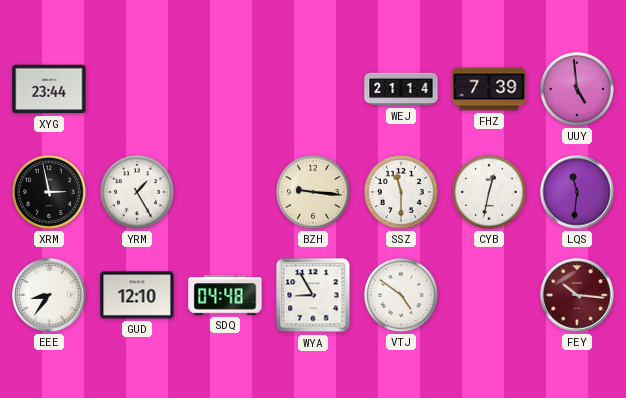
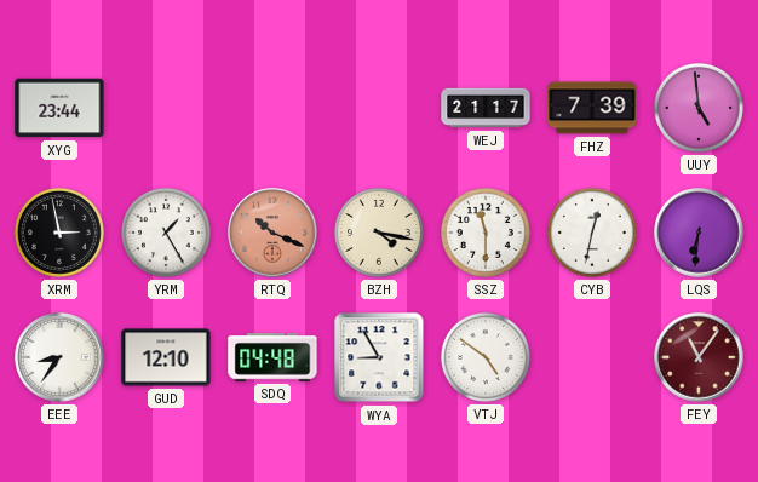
WEJ: 21:14 -> 21:17
RTQ: none -> 10:19
BZH: 9:16 -> 4:17
LQS: 11:31 -> 6:31
FEY: 10:16 -> 11:06
